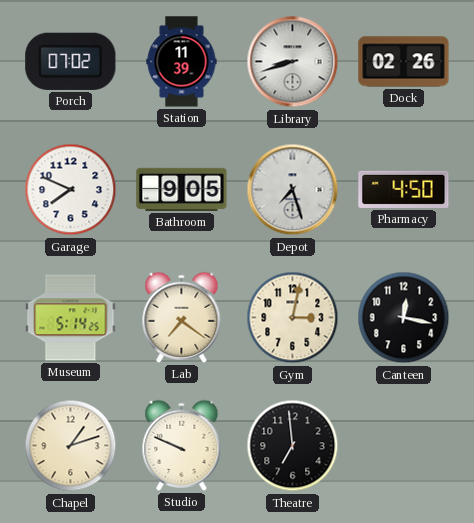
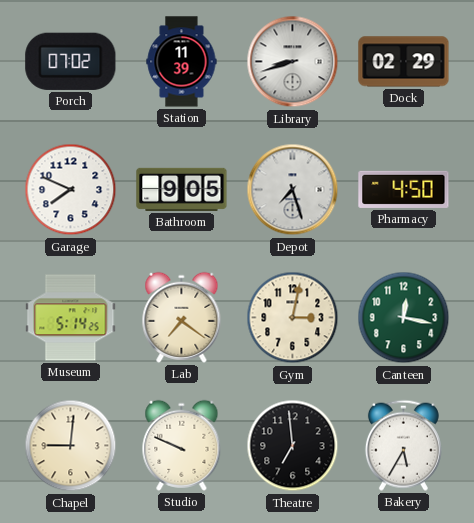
Dock: 02:26 -> 02:29
Canteen dial: black -> green
Chapel: 1:12 -> 9:01
Bakery: none -> 5:35
